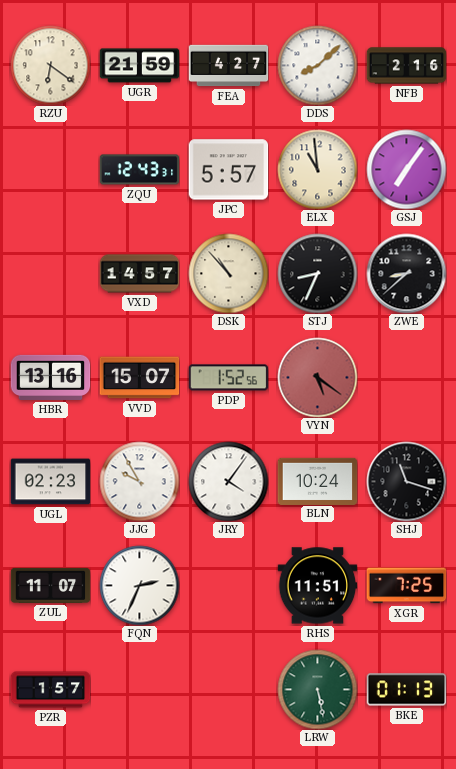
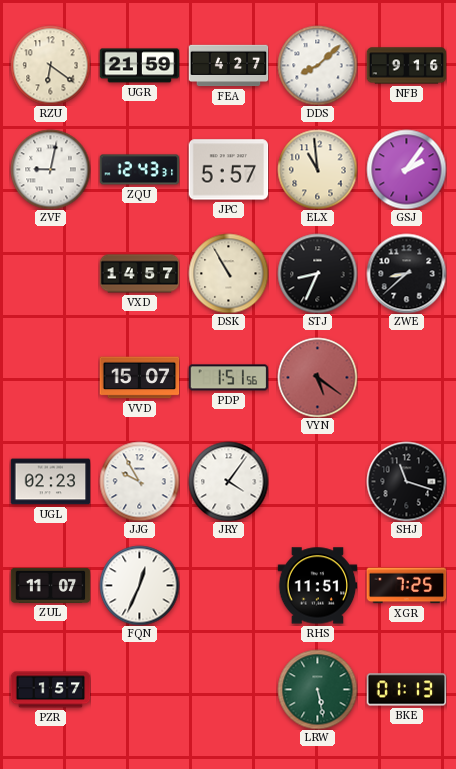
NFB: 2:16 -> 9:16
ZVF: none -> 9:02
GSJ: 7:06 -> 2:06
DSK: 10:53 -> 10:55
HBR: 13:16 -> none
PDP: 1:52 -> 1:51
BLN: 10:24 -> none
FQN: 2:34 -> 12:34
